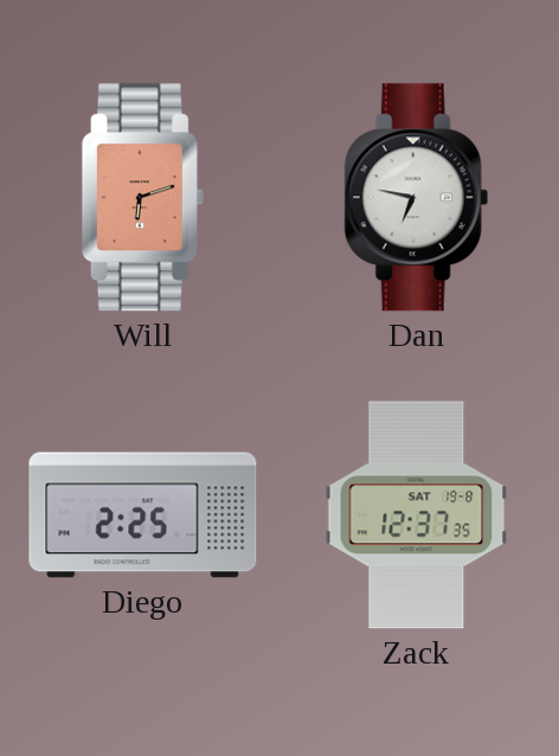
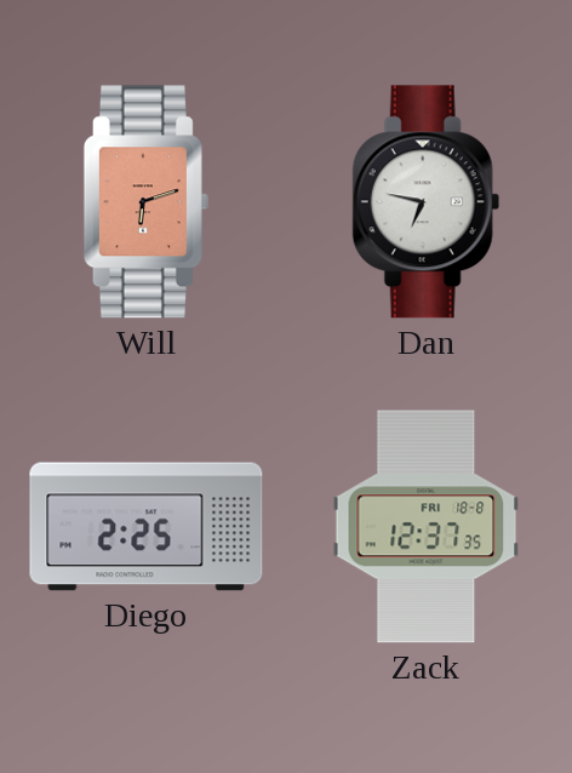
Zack date: SAT 19-8 -> FRI 18-8
